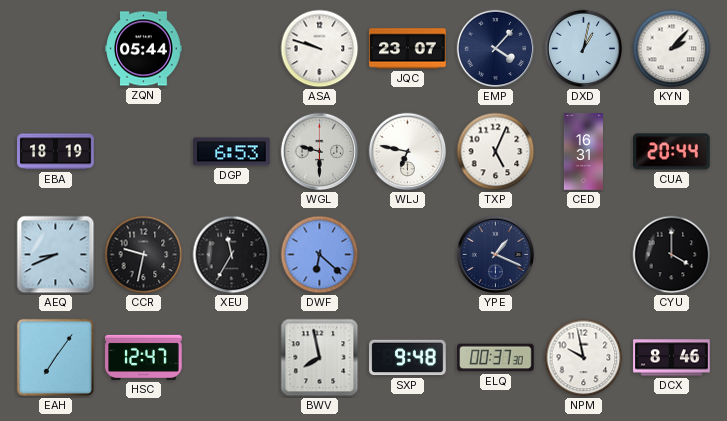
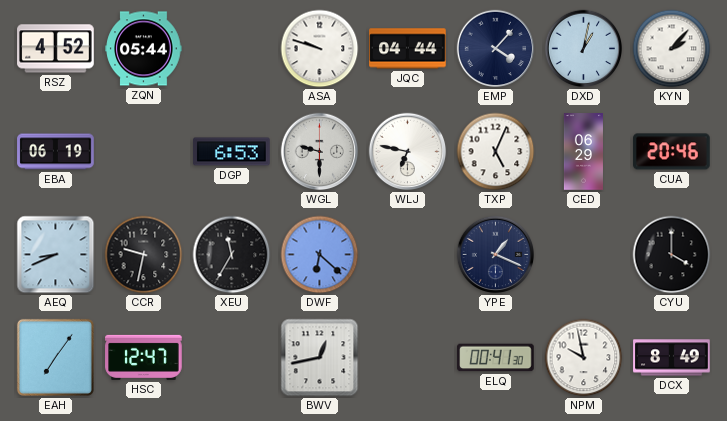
RSZ: none -> 4:52
JQC: 23:07 -> 04:44
EBA: 18:19 -> 06:19
CED: 16:31 -> 06:29
CUA: 20:44 -> 20:46
BWV: 7:58 -> 12:43
SXP: 9:48 -> none
ELQ: 00:37 -> 00:41
DCX: 8:46 -> 8:49
